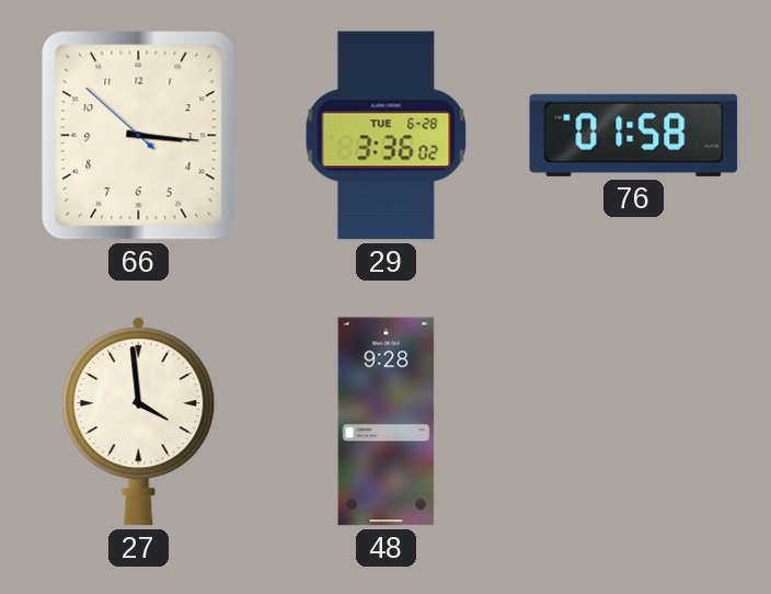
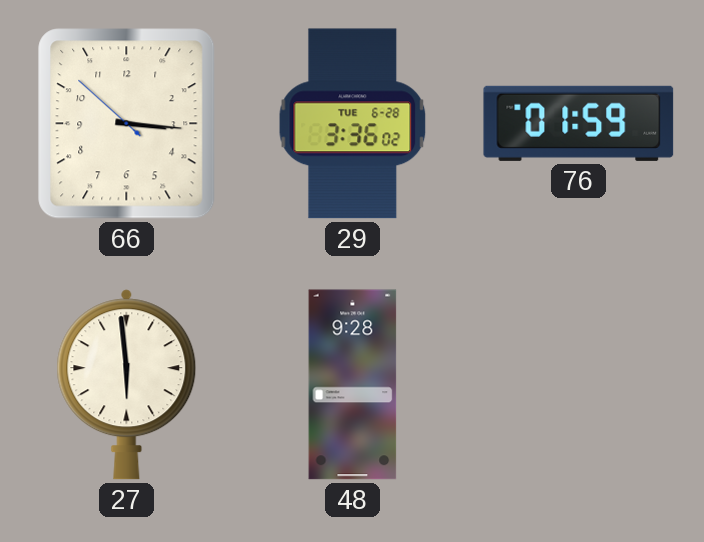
76: 01:58 -> 01:59
27: 3:59 -> 5:59
